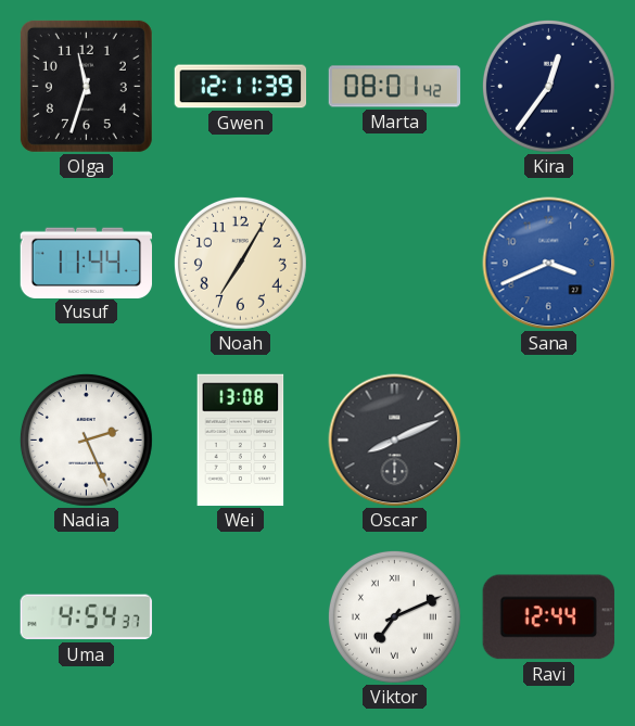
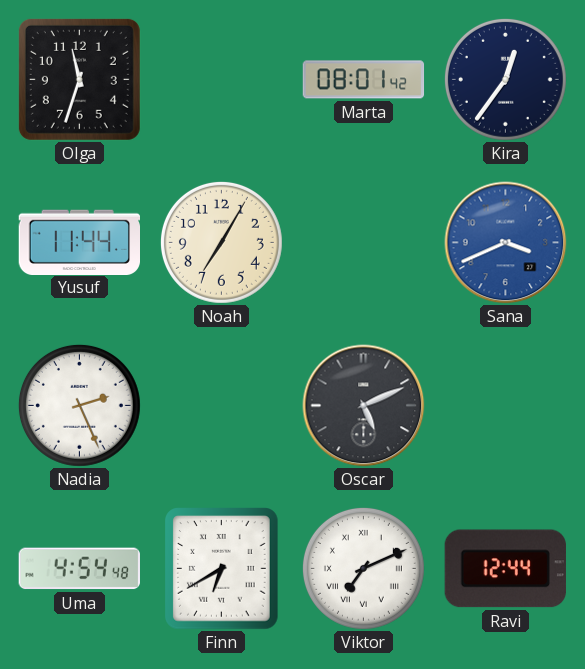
Gwen: 12:11 -> none
Wei: 13:08 -> none
Oscar: 8:11 -> 5:11
Uma: 4:54:37 -> 4:54:48
Finn: none -> 6:40
